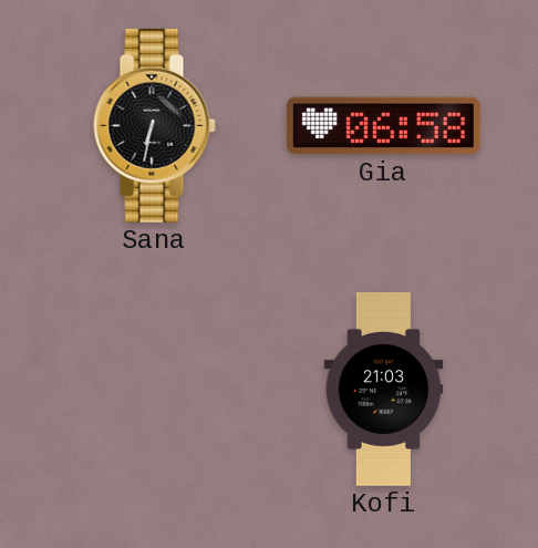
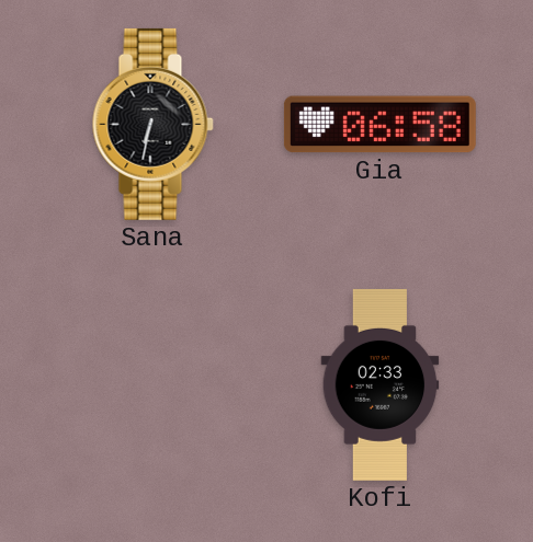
Kofi: 21:03 -> 02:33
